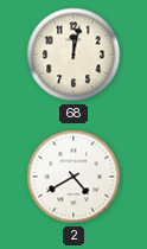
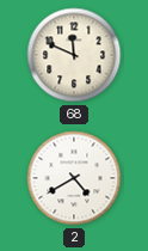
68: 12:02 -> 11:49
